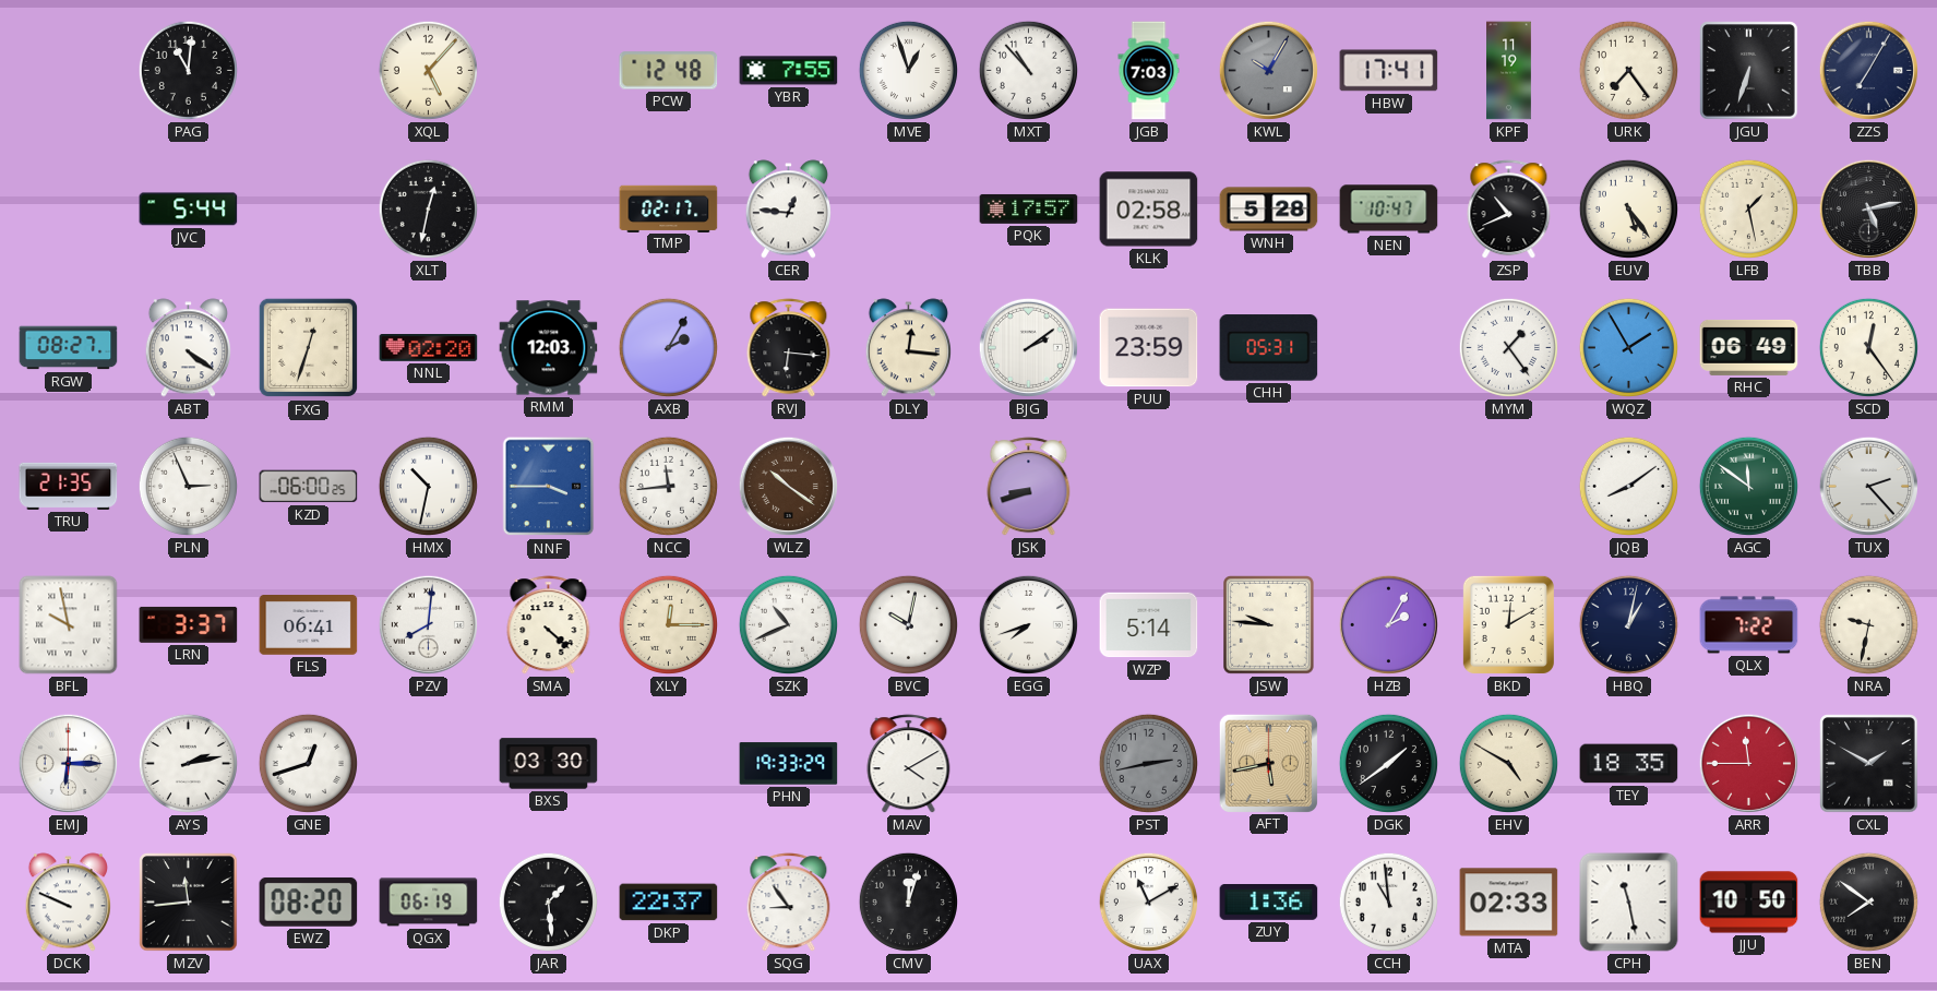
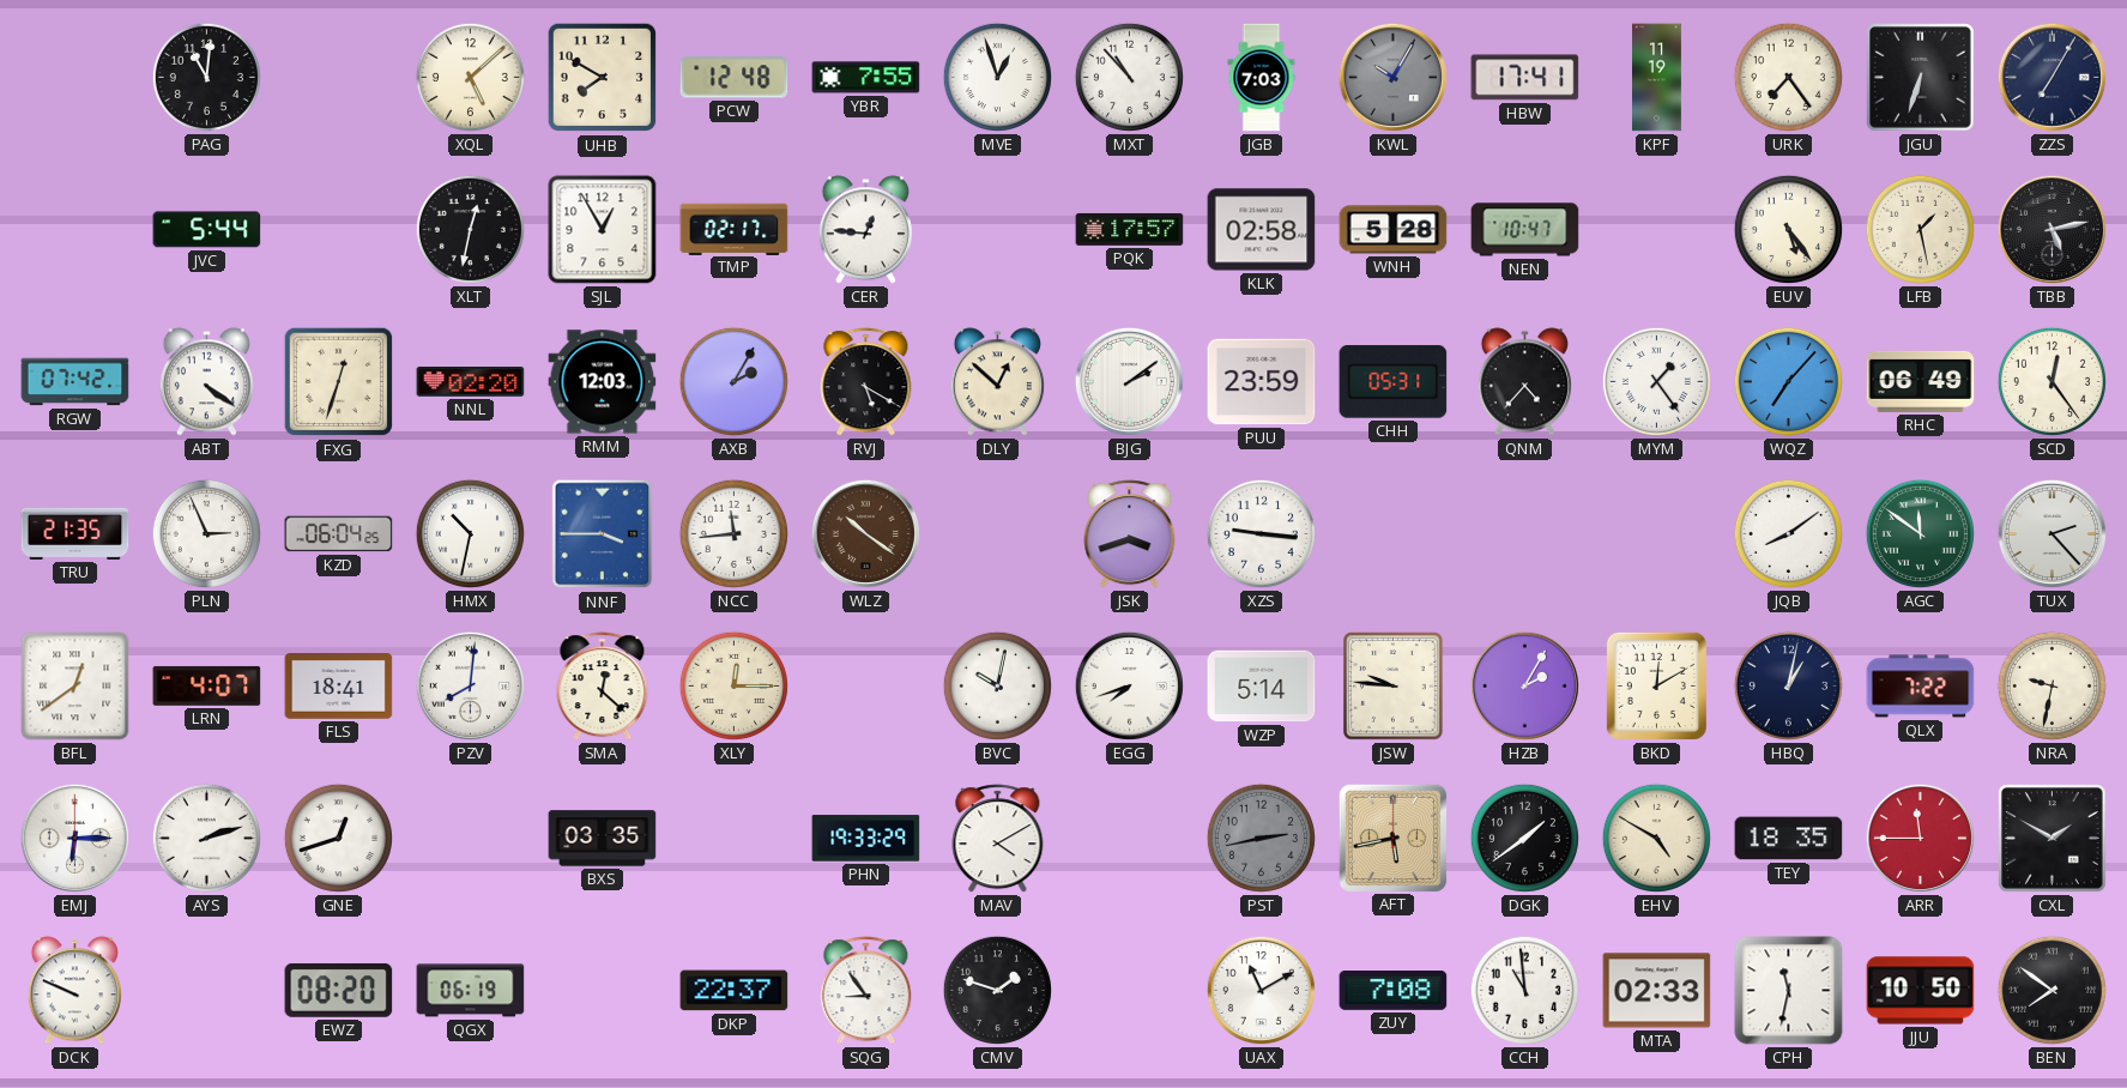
XQL: 5:07 -> 5:08
UHB: none -> 7:50
SJL: none -> 12:55
ZSP: 10:41 -> none
RGW: 08:27 -> 07:42
RVJ: 6:16 -> 5:20
DLY: 12:16 -> 12:52
QNM: none -> 4:37
WQZ: 1:55 -> 7:07
KZD: 06:00 -> 06:04
JSK: 8:42 -> 3:42
XZS: none -> 9:16
BFL: 9:58 -> 12:39
LRN: 3:37 -> 4:07
FLS: 06:41 -> 18:41
SMA: 4:22 -> 12:22
SZK: 10:41 -> none
AYS: 2:13 -> 2:12
BXS: 03:30 -> 03:35
MZV: 11:44 -> none
JAR: 1:29 -> none
CMV: 12:03 -> 1:48
ZUY: 1:36 -> 7:08
CPH: 11:28 -> 11:32
